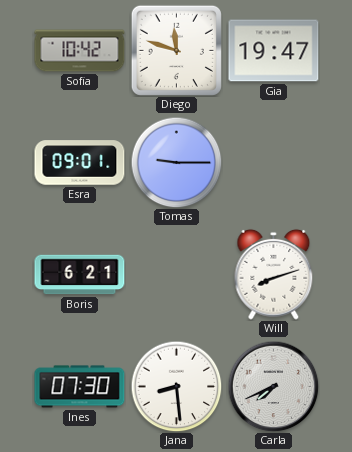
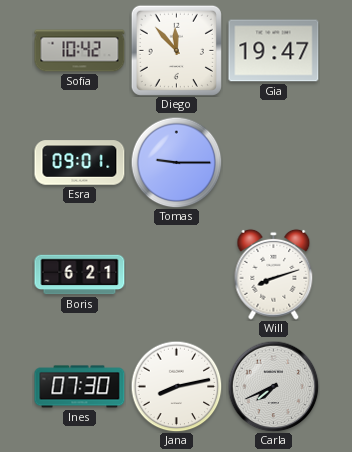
Diego: 11:48 -> 11:53
Jana: 8:29 -> 8:13
